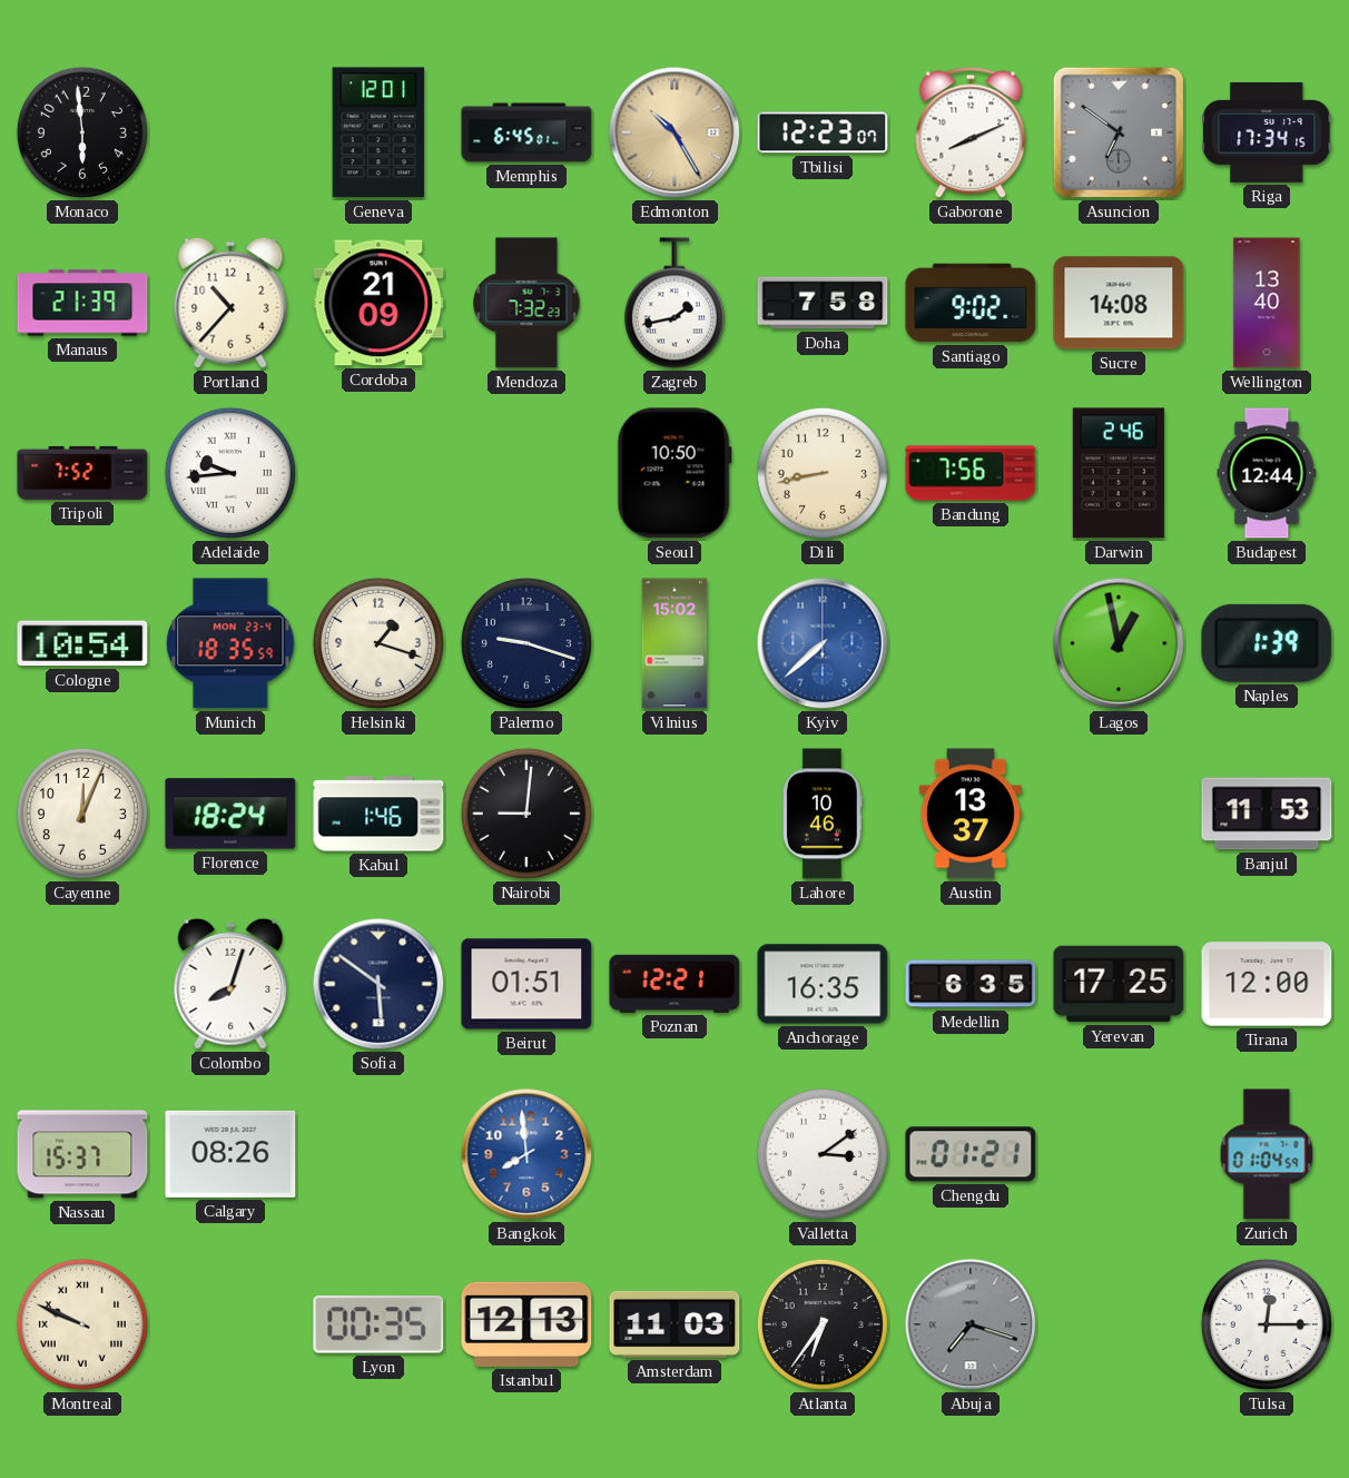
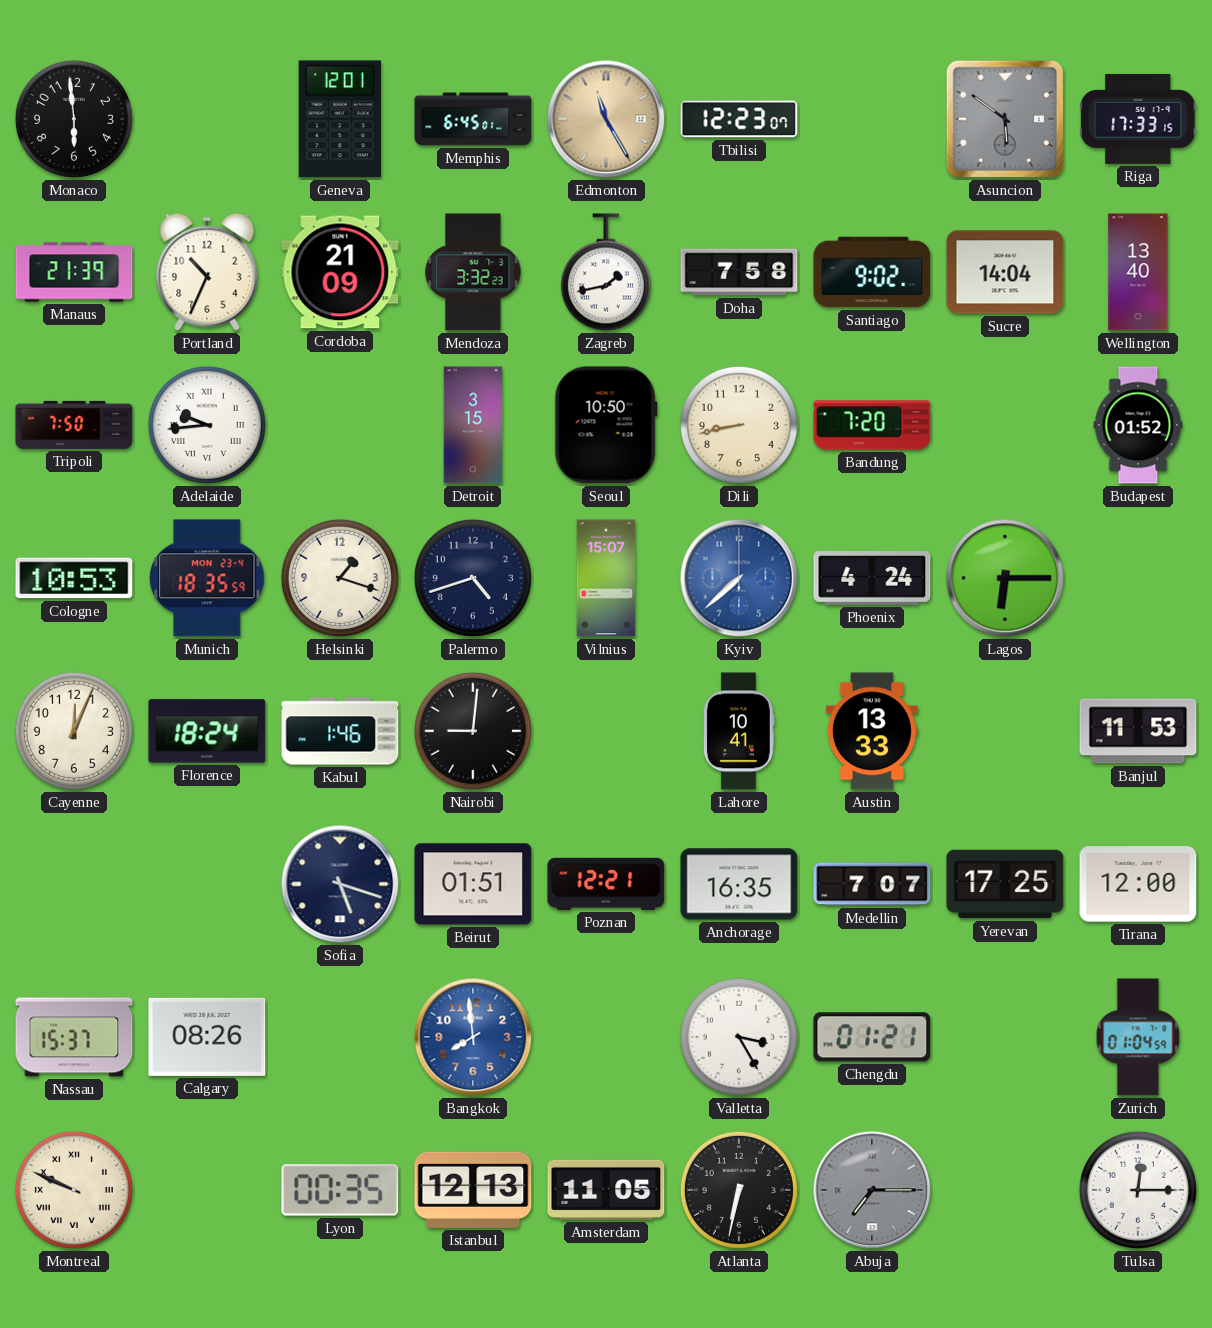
Edmonton: 10:25 -> 11:25
Gaborone: 8:11 -> none
Asuncion: 6:51 -> 5:51
Riga: 17:34 -> 17:33
Portland: 10:37 -> 10:34
Mendoza: 7:32 -> 3:32
Sucre: 14:08 -> 14:04
Tripoli: 7:52 -> 7:50
Detroit: none -> 3:15
Bandung: 7:56 -> 7:20
Darwin: 2:46 -> none
Budapest: 12:44 -> 01:52
Cologne: 10:54 -> 10:53
Palermo: 9:18 -> 4:42
Vilnius: 15:02 -> 15:07
Phoenix: none -> 4:24
Lagos: 12:58 -> 6:15
Naples: 1:39 -> none
Lahore: 10:46 -> 10:41
Austin: 13:37 -> 13:33
Colombo: 8:03 -> none
Sofia: 5:51 -> 5:18
Medellin: 6:35 -> 7:07
Valletta: 3:09 -> 3:25
Amsterdam: 11:03 -> 11:05
Atlanta: 6:36 -> 6:32
Abuja: 7:18 -> 7:15
